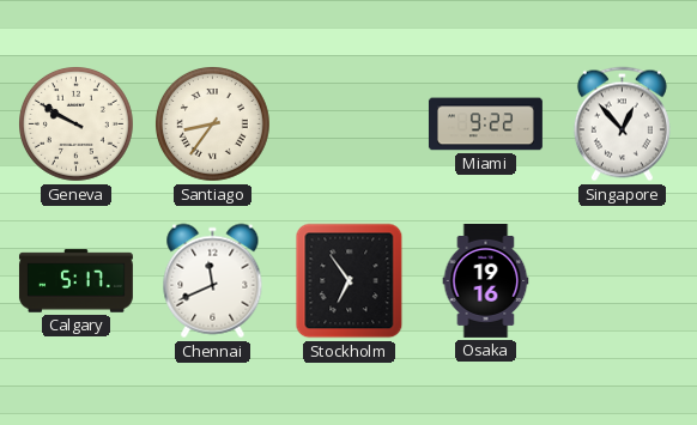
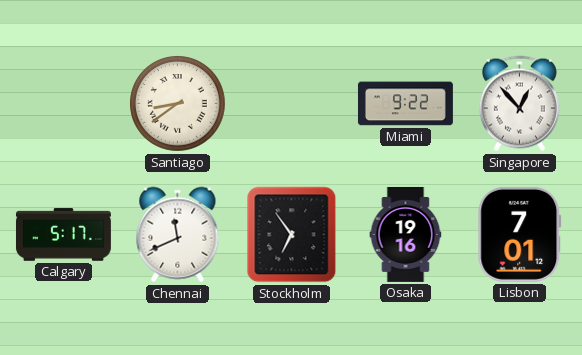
Geneva: 9:50 -> none
Santiago: 8:36 -> 8:39
Lisbon: none -> 7:01
